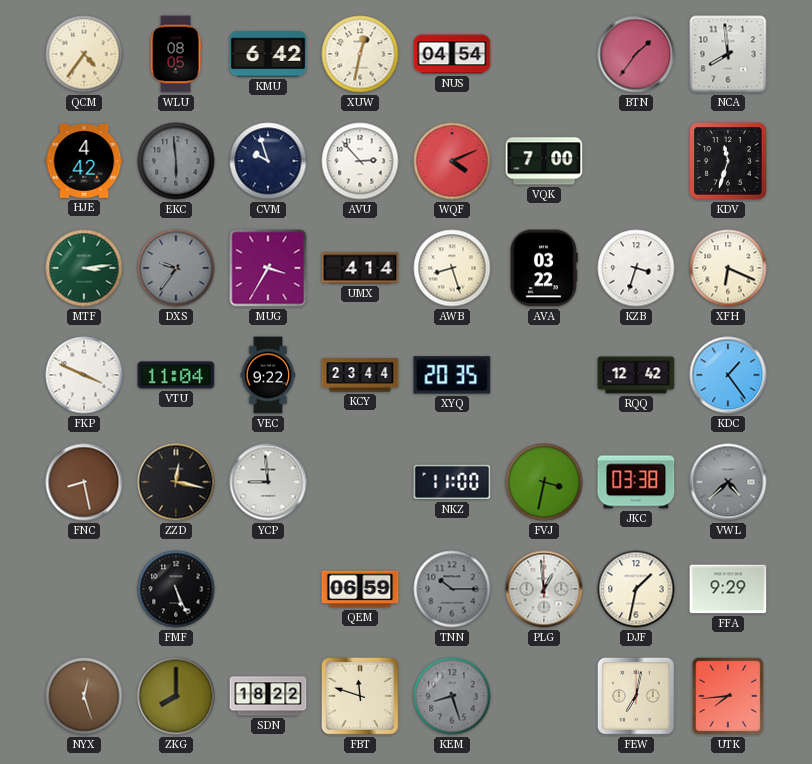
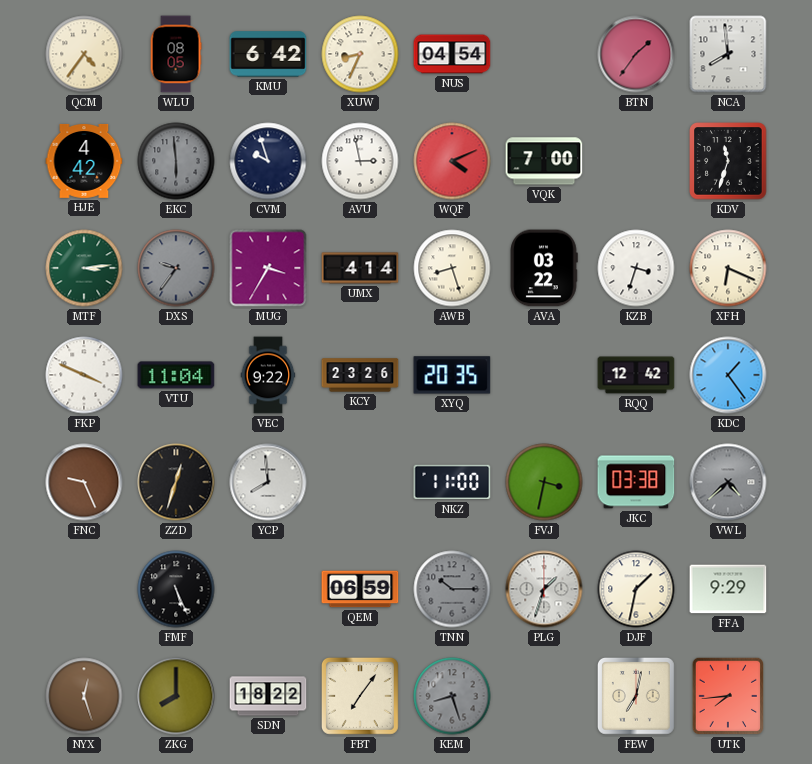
XUW: 12:32 -> 8:34
AVU: 2:53 -> 2:58
KCY: 23:44 -> 23:26
FNC: 8:28 -> 9:26
ZZD: 12:17 -> 12:33
YCP: 8:59 -> 7:59
PLG: 12:59 -> 1:33
FBT: 11:48 -> 7:06
